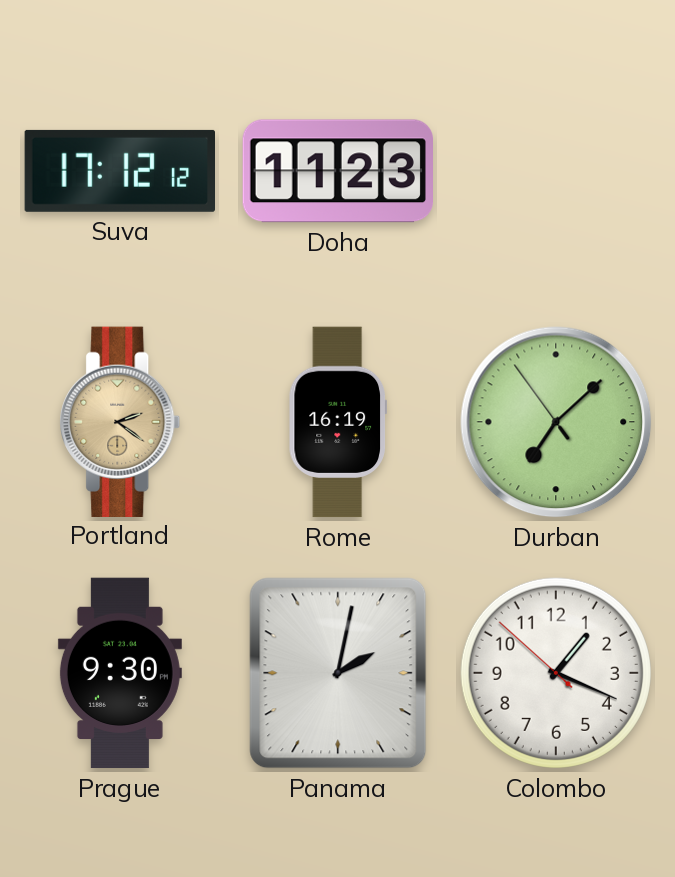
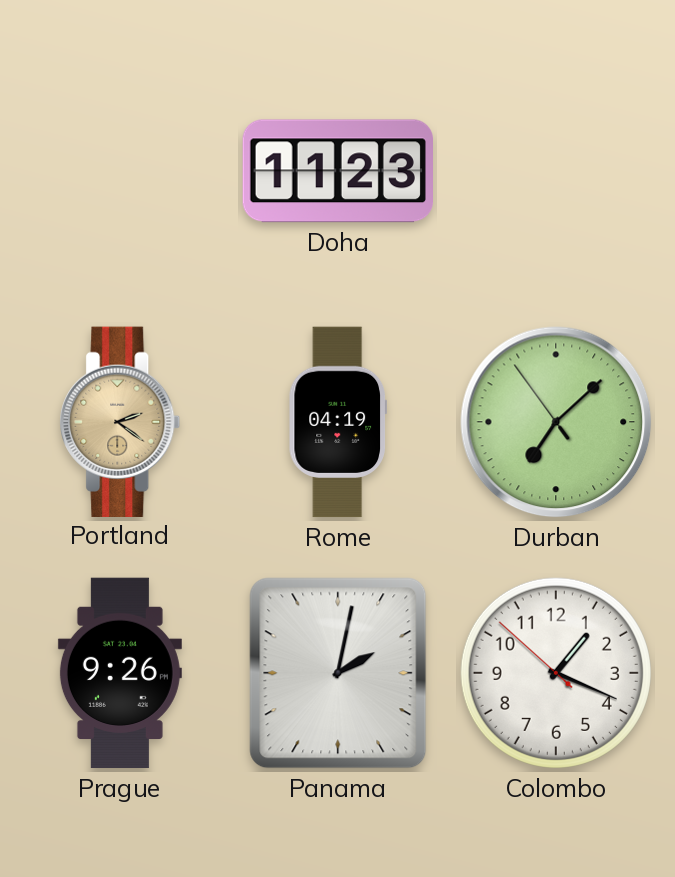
Suva: 17:12 -> none
Rome: 16:19 -> 04:19
Prague: 9:30 -> 9:26
